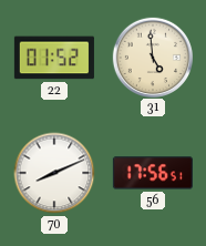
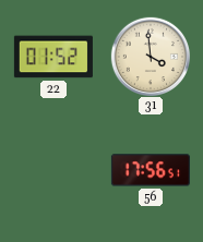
31: 4:59 -> 3:59
70: 8:11 -> none
